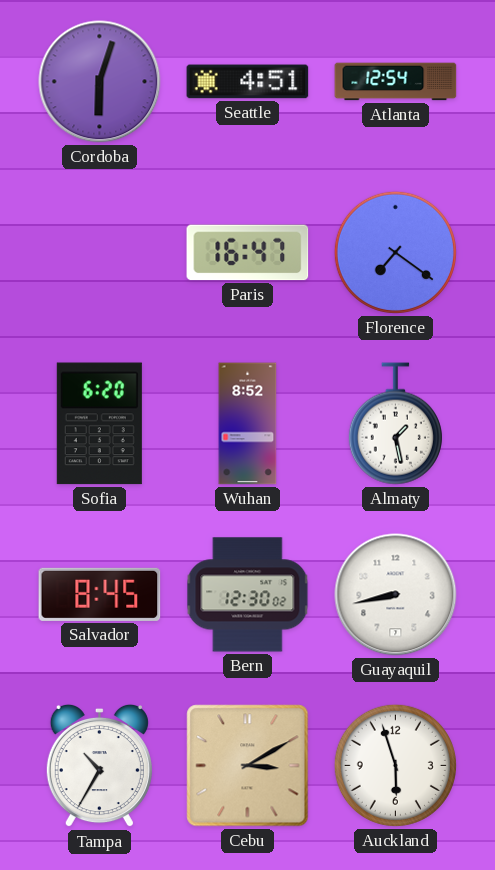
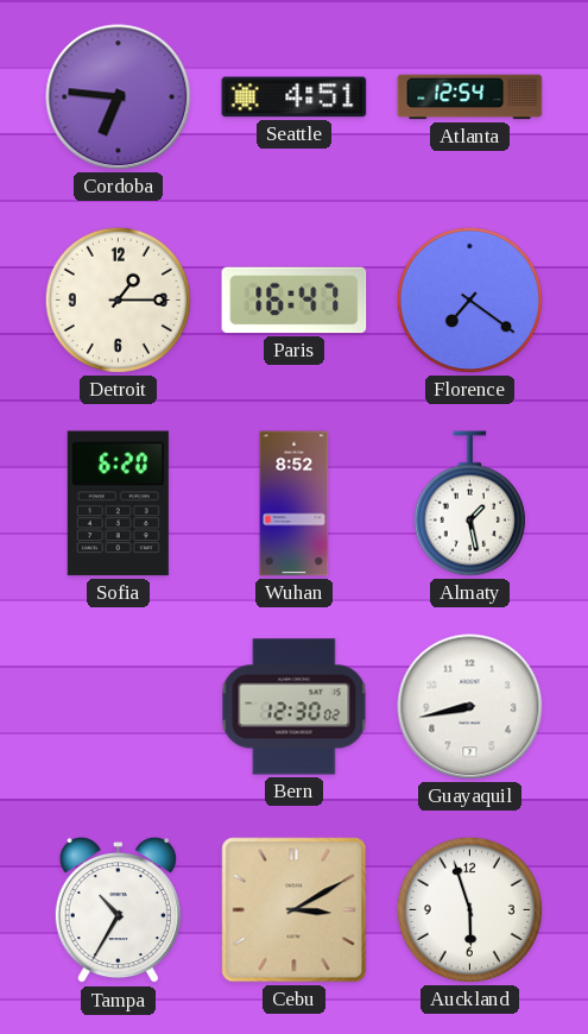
Cordoba: 6:03 -> 6:46
Detroit: none -> 1:15
Salvador: 8:45 -> none
